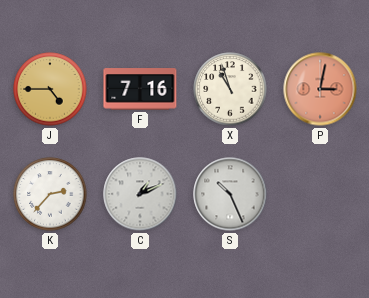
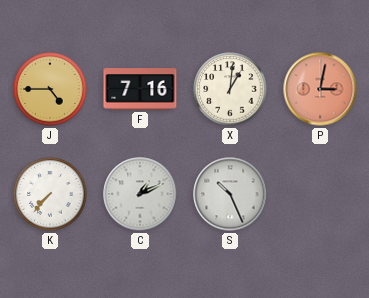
X: 10:57 -> 1:01
K: 2:37 -> 7:37
